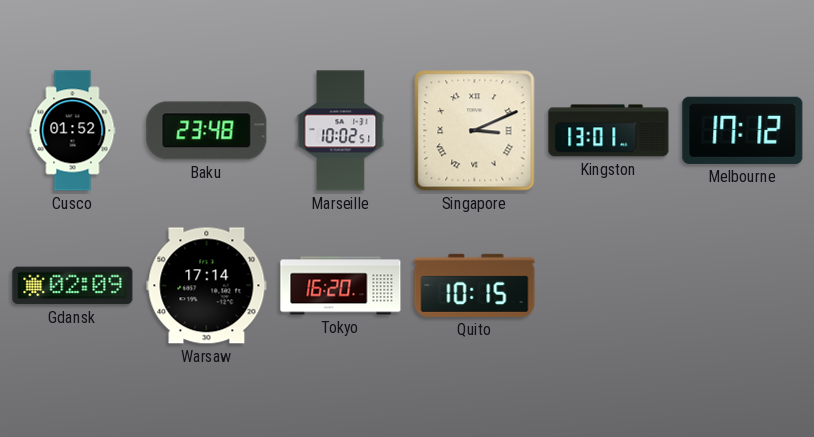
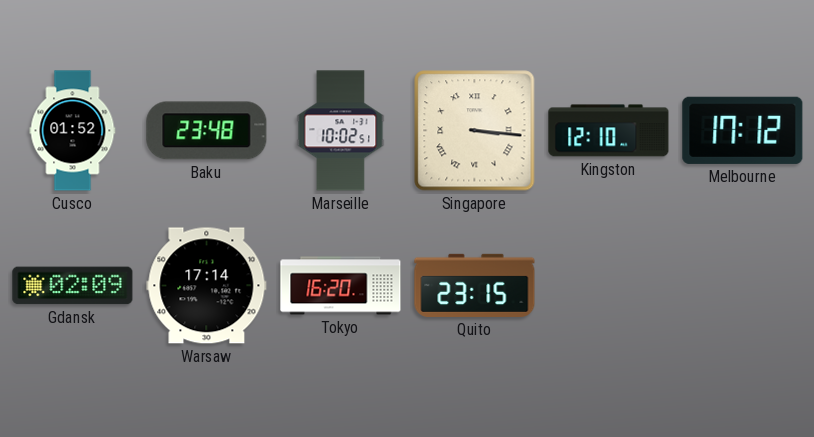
Singapore: 3:11 -> 3:16
Kingston: 13:01 -> 12:10
Quito: 10:15 -> 23:15
